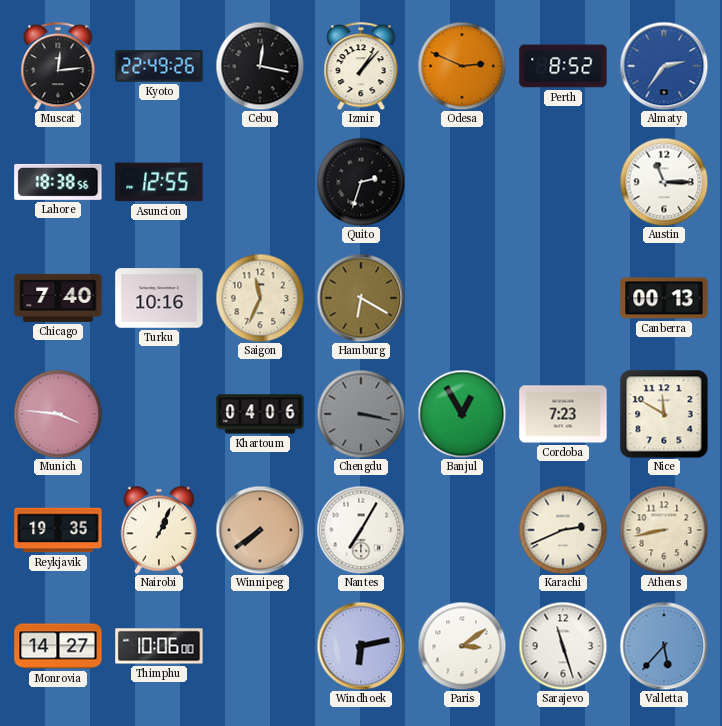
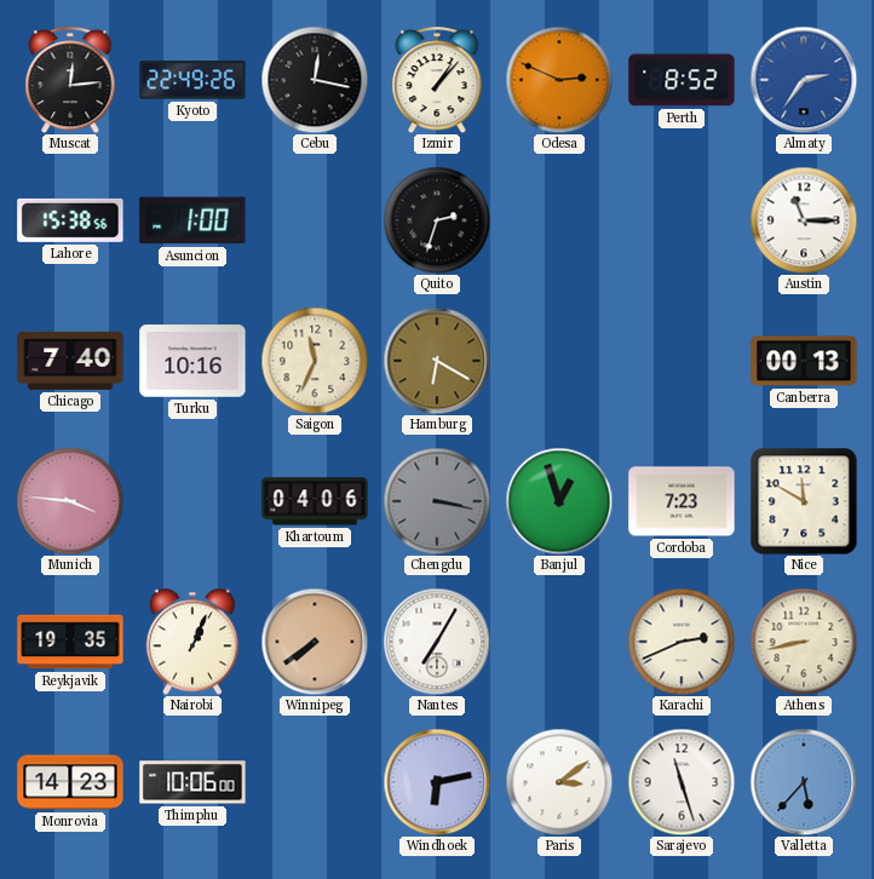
Lahore: 18:38 -> 15:38
Asuncion: 12:55 -> 1:00
Banjul: 12:55 -> 12:57
Monrovia: 14:27 -> 14:23
